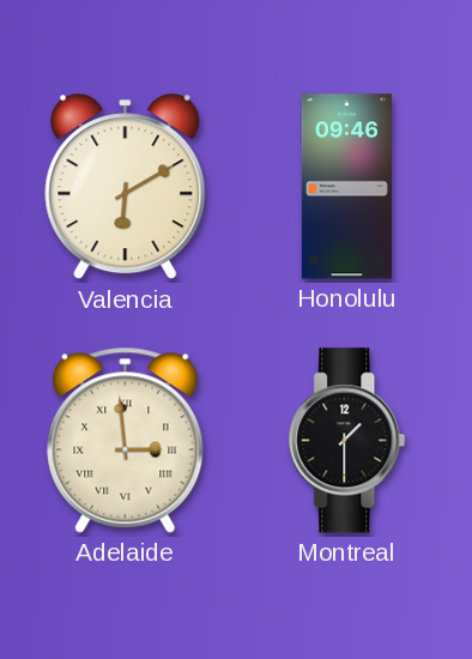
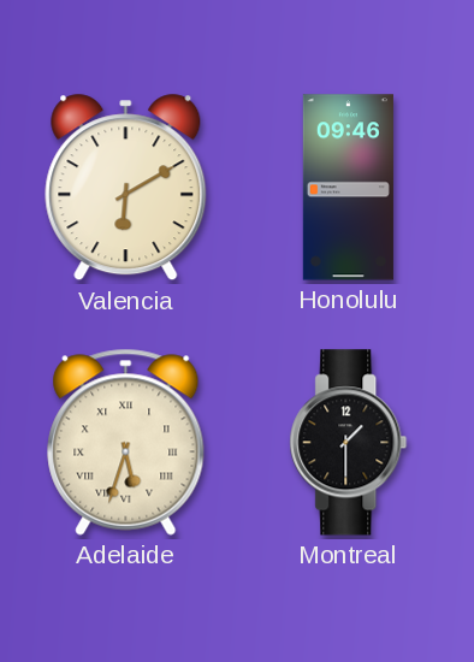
Adelaide: 2:59 -> 5:33
